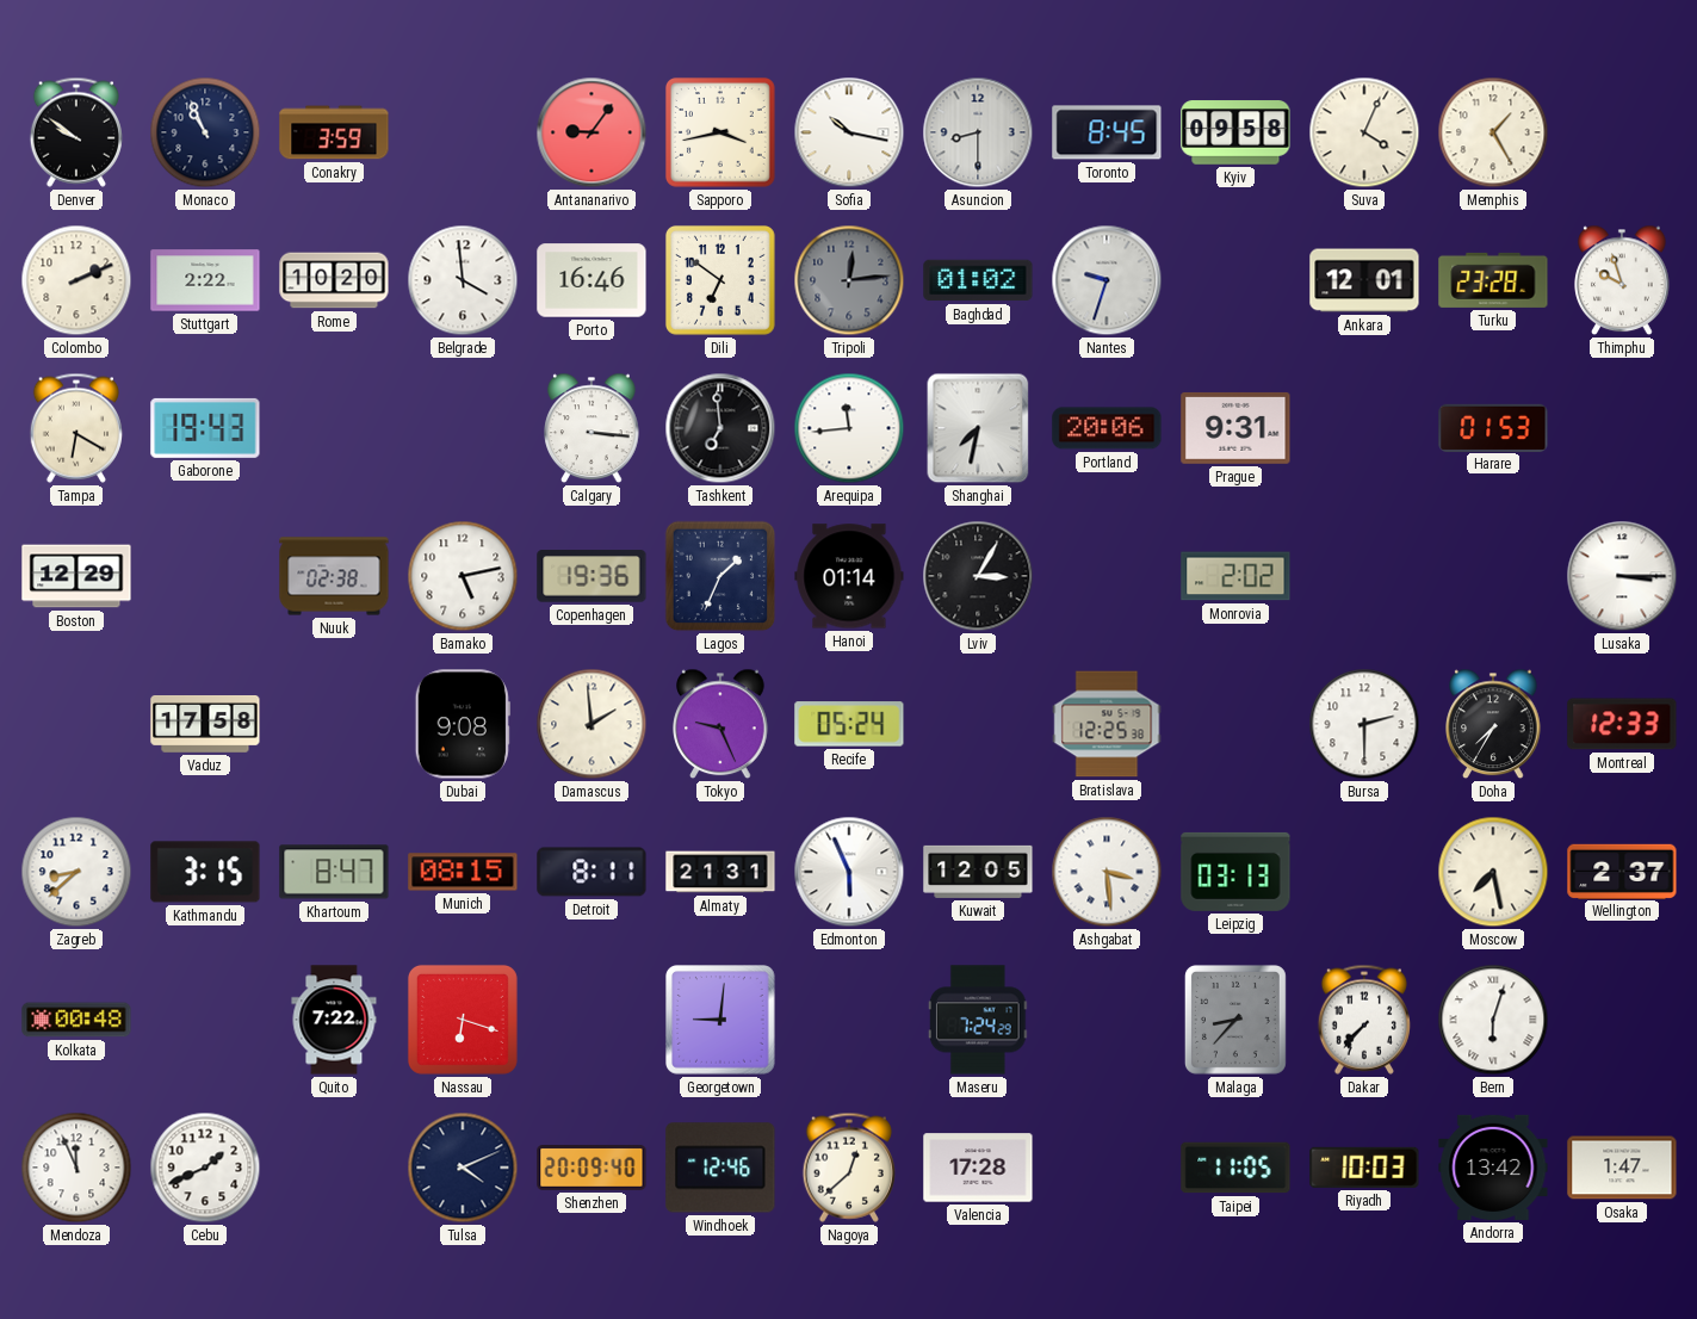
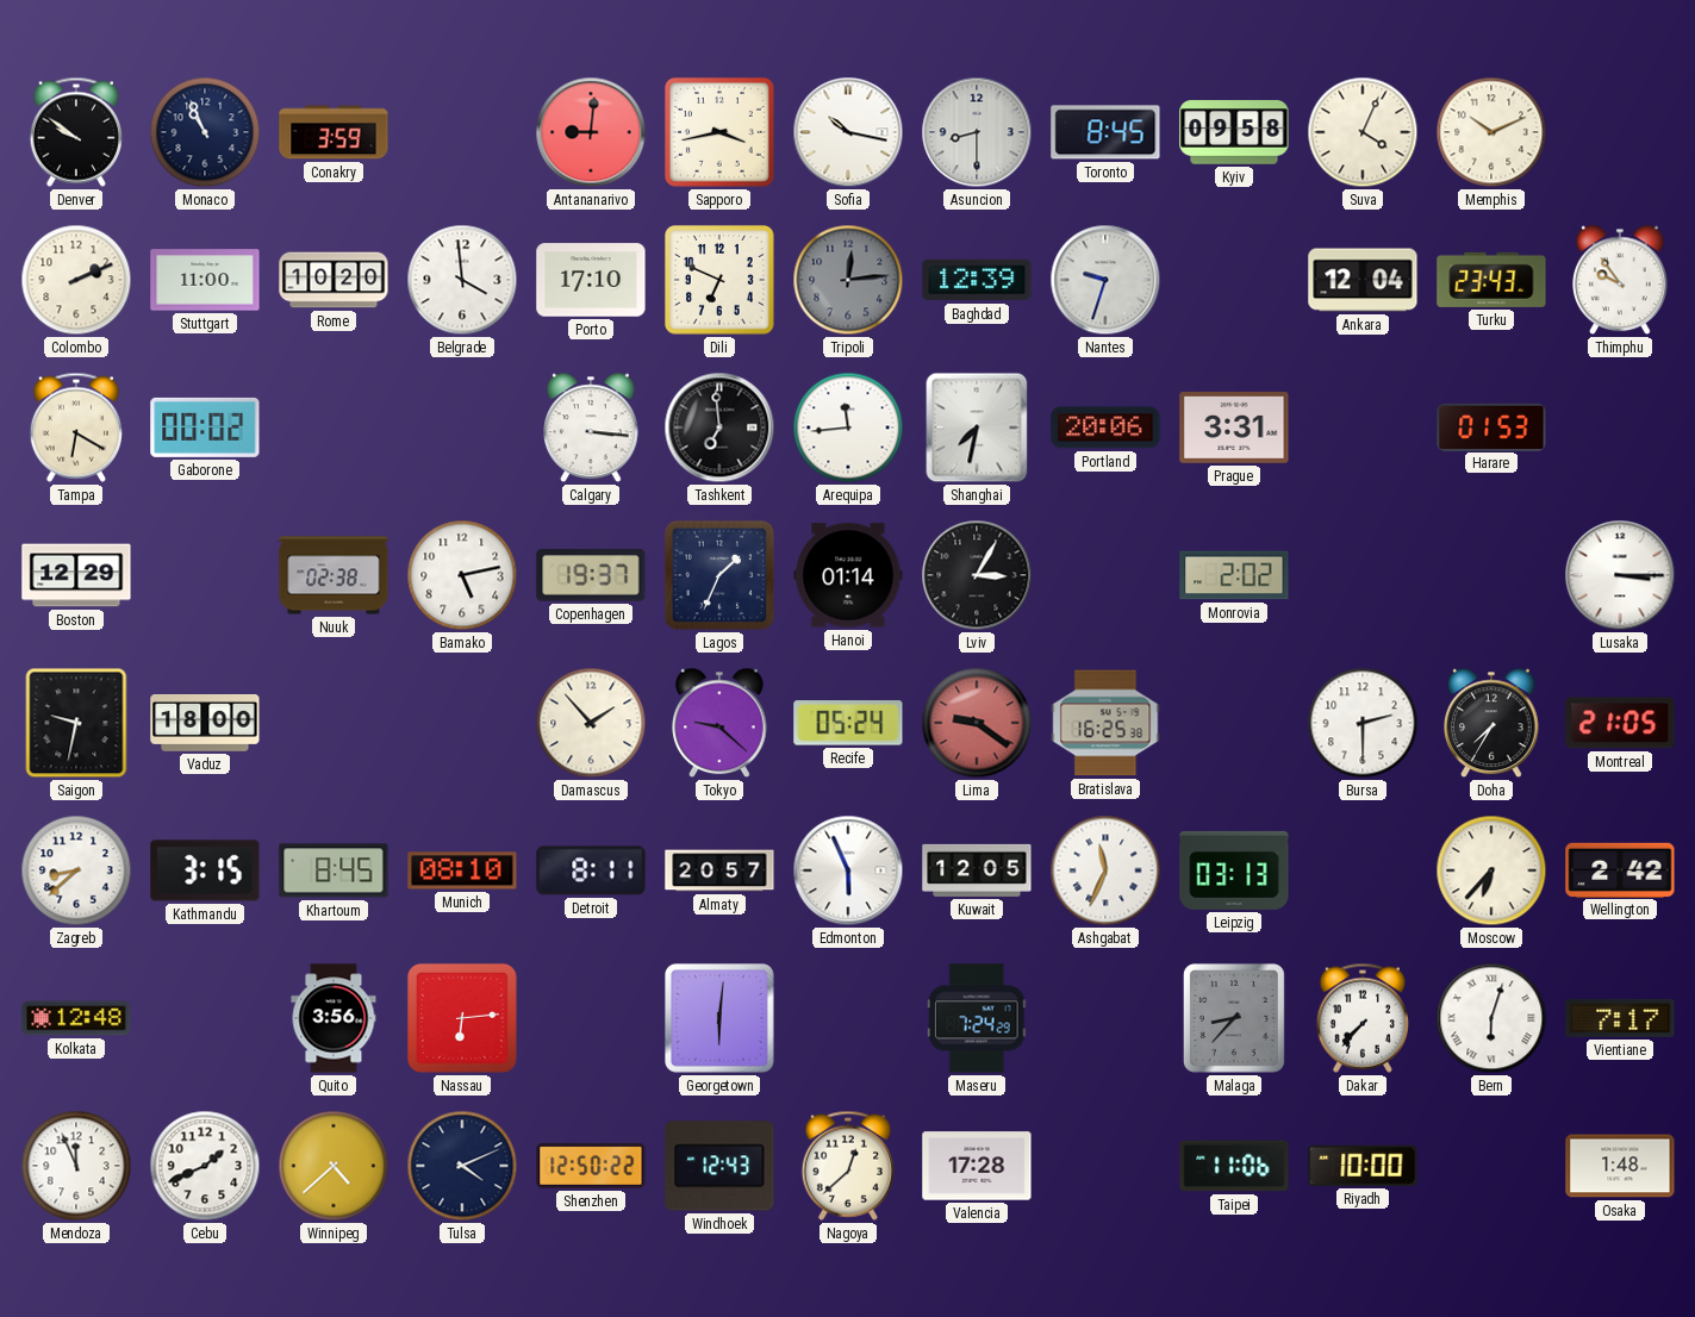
Antananarivo: 9:06 -> 9:01
Memphis: 1:25 -> 10:11
Stuttgart: 2:22 -> 11:00
Porto: 16:46 -> 17:10
Dili: 6:51 -> 6:49
Baghdad: 01:02 -> 12:39
Ankara: 12:01 -> 12:04
Turku: 23:28 -> 23:43
Thimphu: 9:57 -> 9:54
Gaborone: 19:43 -> 00:02
Prague: 9:31 -> 3:31
Copenhagen: 19:36 -> 19:37
Saigon: none -> 9:32
Vaduz: 17:58 -> 18:00
Dubai: 9:08 -> none
Damascus: 1:59 -> 1:53
Tokyo: 9:26 -> 9:22
Lima: none -> 9:21
Bratislava: 12:25 -> 16:25
Montreal: 12:33 -> 21:05
Khartoum: 8:47 -> 8:45
Munich: 08:15 -> 08:10
Almaty: 21:31 -> 20:57
Ashgabat: 3:29 -> 11:34
Moscow: 7:28 -> 6:37
Wellington: 2:37 -> 2:42
Kolkata: 00:48 -> 12:48
Quito: 7:22 -> 3:56
Nassau: 6:18 -> 6:14
Georgetown: 9:01 -> 6:01
Vientiane: none -> 7:17
Winnipeg: none -> 4:38
Shenzhen: 20:09 -> 12:50
Windhoek: 12:46 -> 12:43
Taipei: 11:05 -> 11:06
Riyadh: 10:03 -> 10:00
Andorra: 13:42 -> none
Osaka: 1:47 -> 1:48
